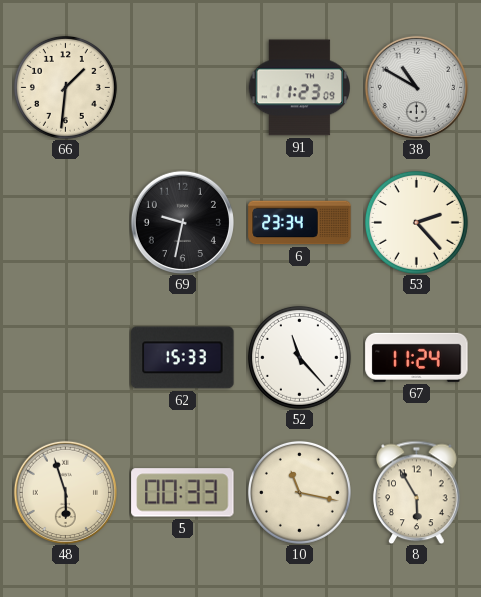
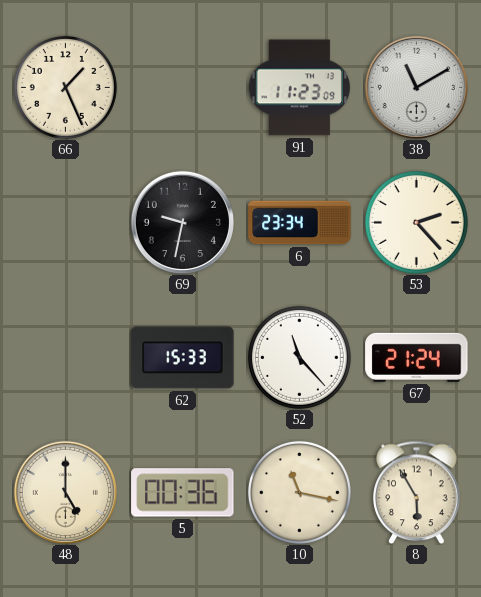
66: 1:31 -> 1:26
38: 10:50 -> 11:10
67: 11:24 -> 21:24
48: 5:57 -> 5:00
5: 00:33 -> 00:36
